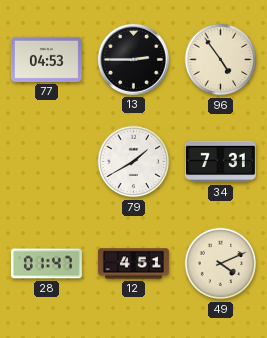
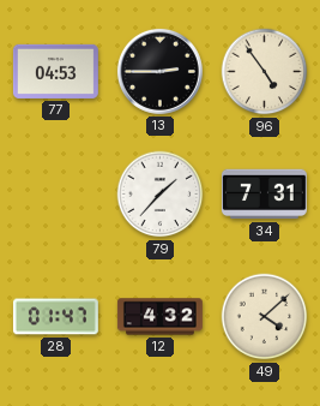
79: 1:40 -> 1:37
12: 4:51 -> 4:32
49: 4:11 -> 4:08
